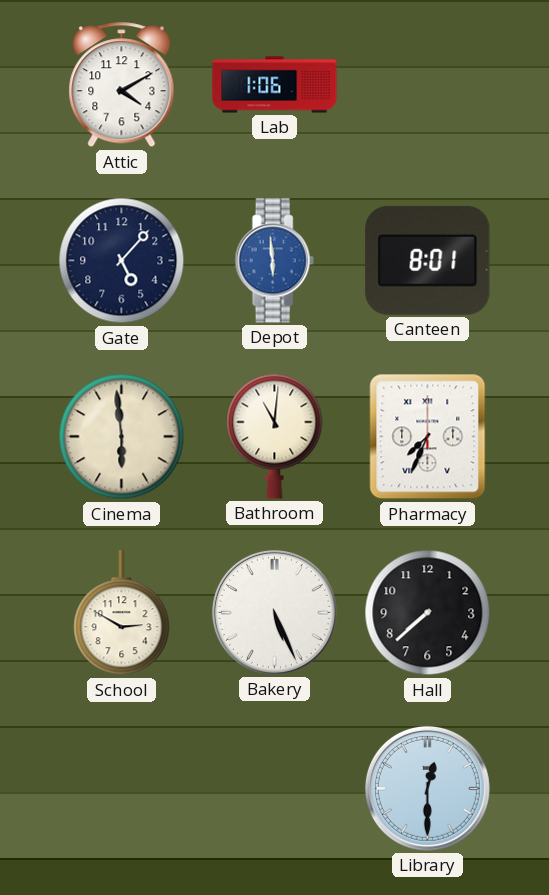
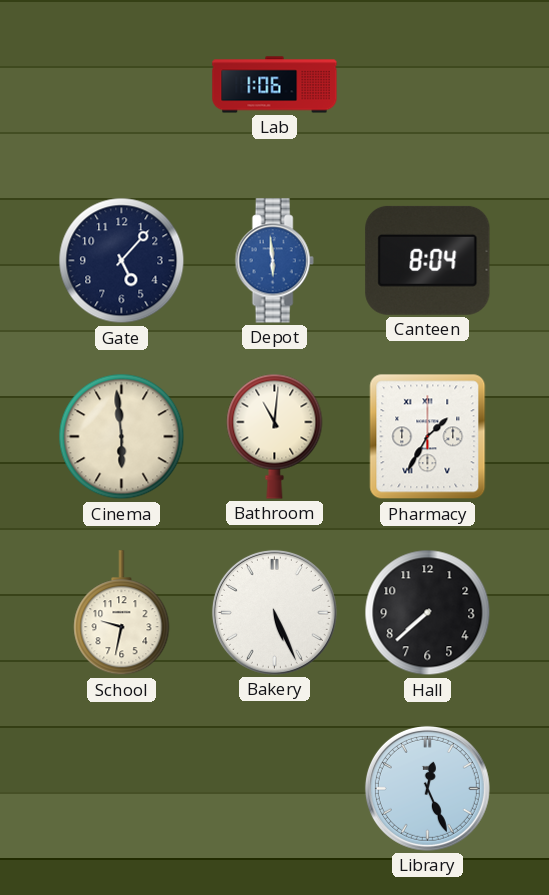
Attic: 4:10 -> none
Canteen: 8:01 -> 8:04
Pharmacy: 7:34 -> 1:35
School: 2:50 -> 9:32
Library: 12:30 -> 12:26
